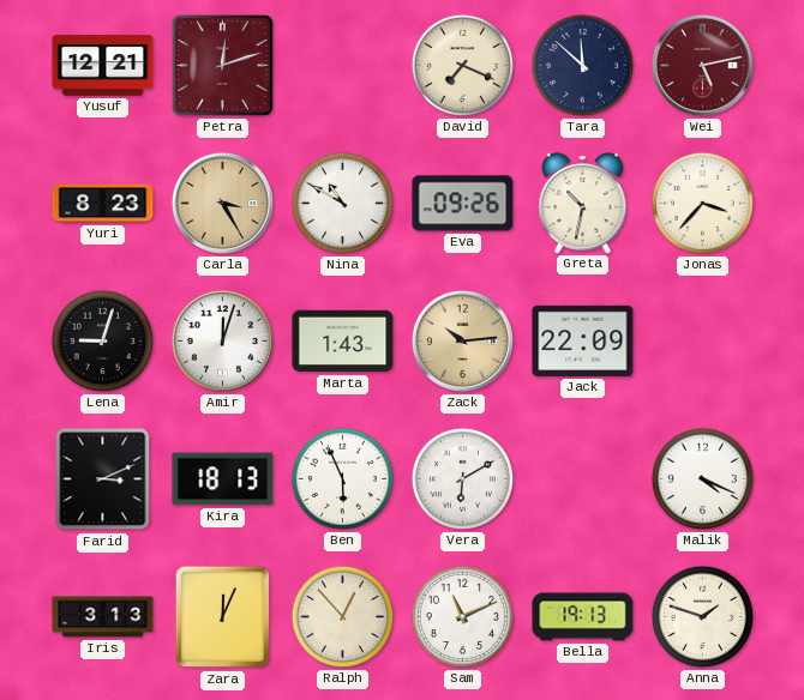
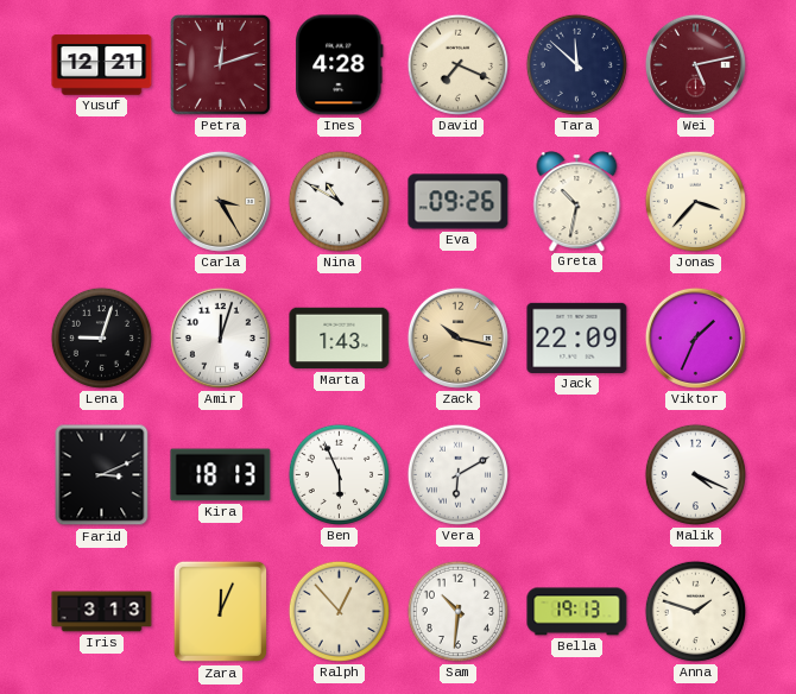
Ines: none -> 4:28
Yuri: 8:23 -> none
Zack: 10:14 -> 10:17
Viktor: none -> 1:34
Sam: 11:11 -> 10:31
